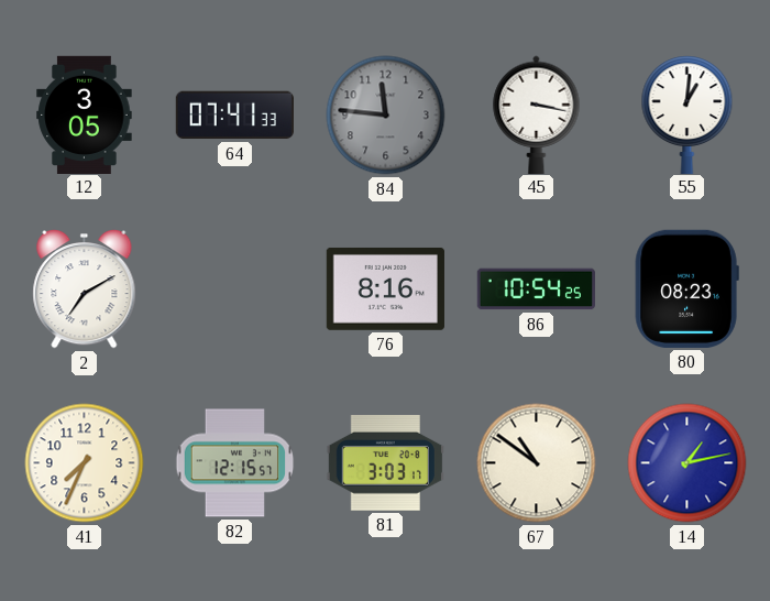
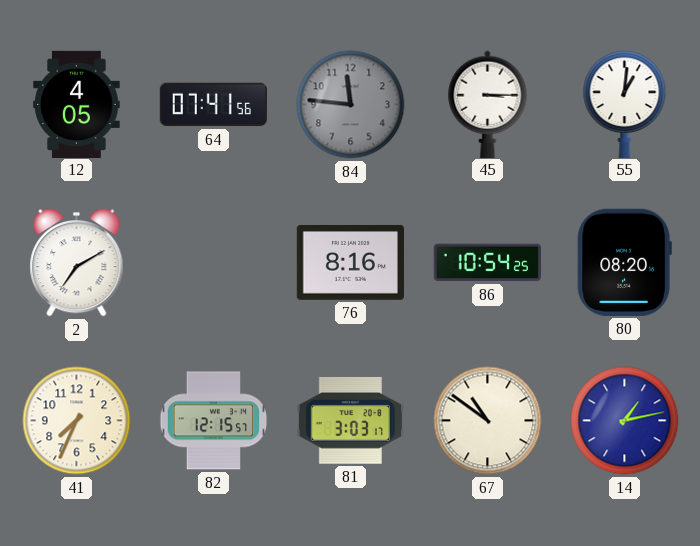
12: 3:05 -> 4:05
64: 07:41:33 -> 07:41:56
45: 3:17 -> 3:15
80: 08:23 -> 08:20
